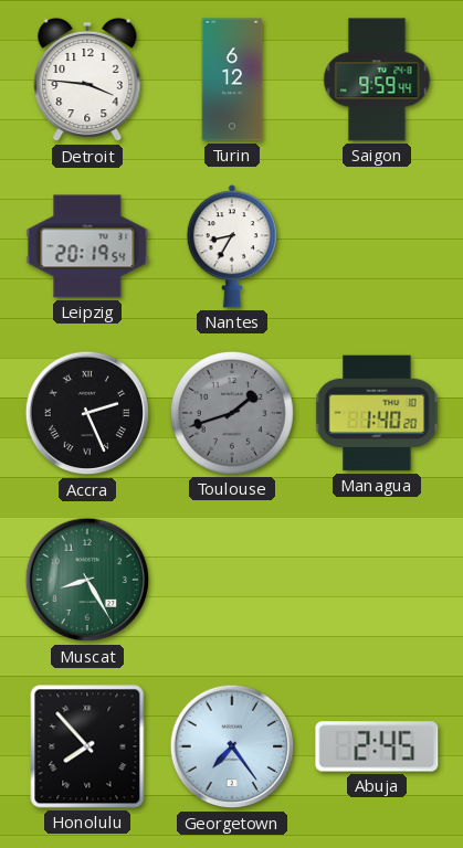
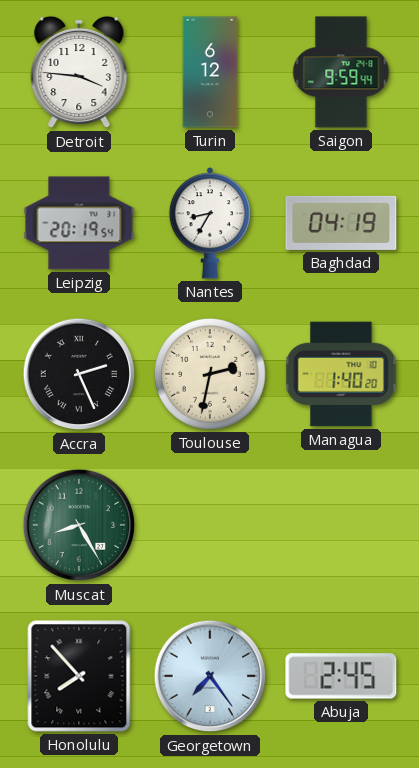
Baghdad: none -> 04:19
Toulouse: 1:42 -> 2:32
Toulouse dial: grey -> cream
